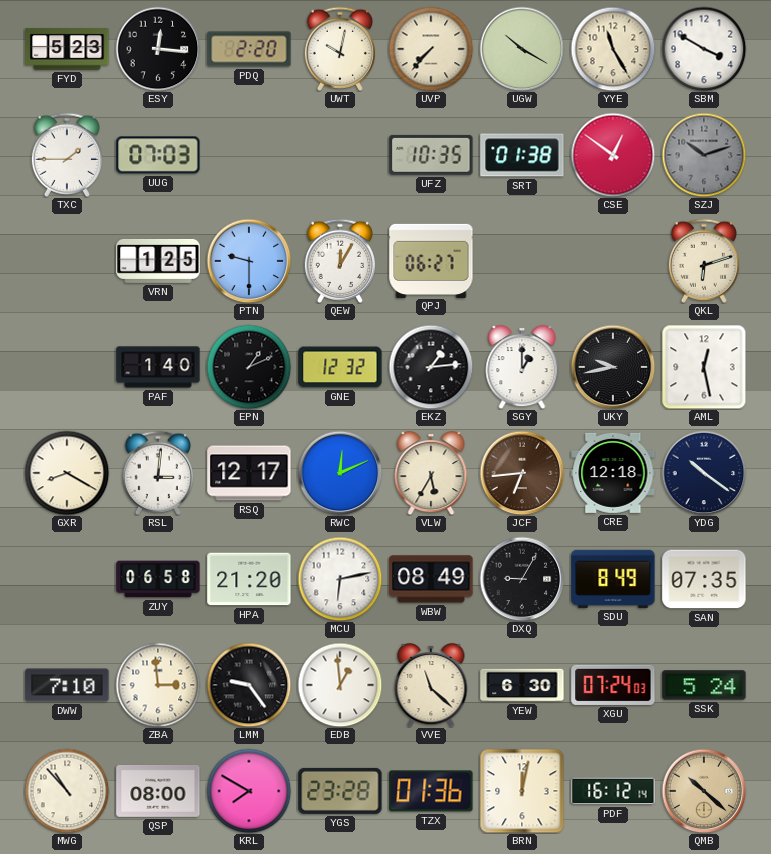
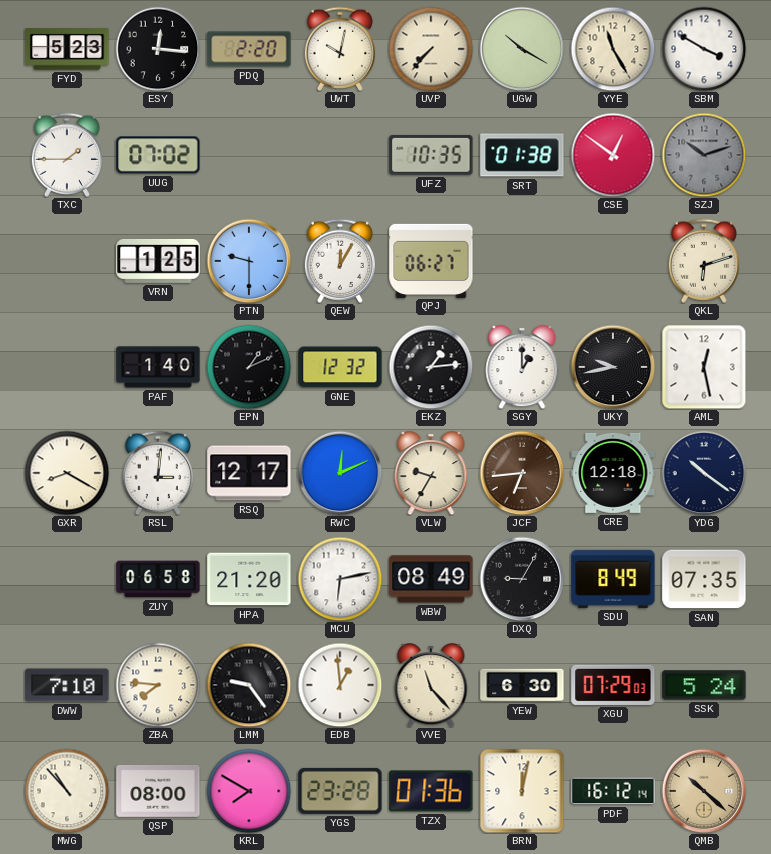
UUG: 07:03 -> 07:02
VLW: 5:35 -> 9:35
ZBA: 2:59 -> 7:46
VVE: 11:22 -> 11:23
XGU: 07:24 -> 07:29
